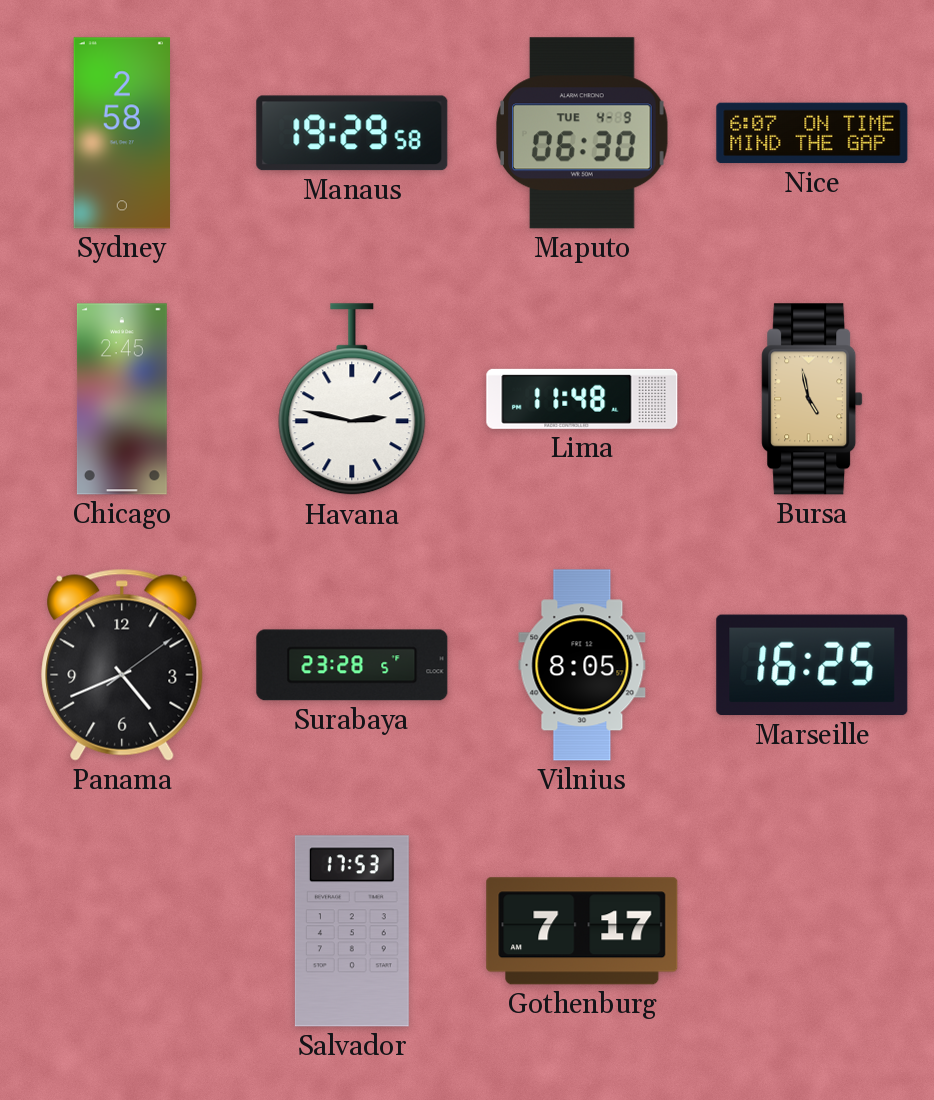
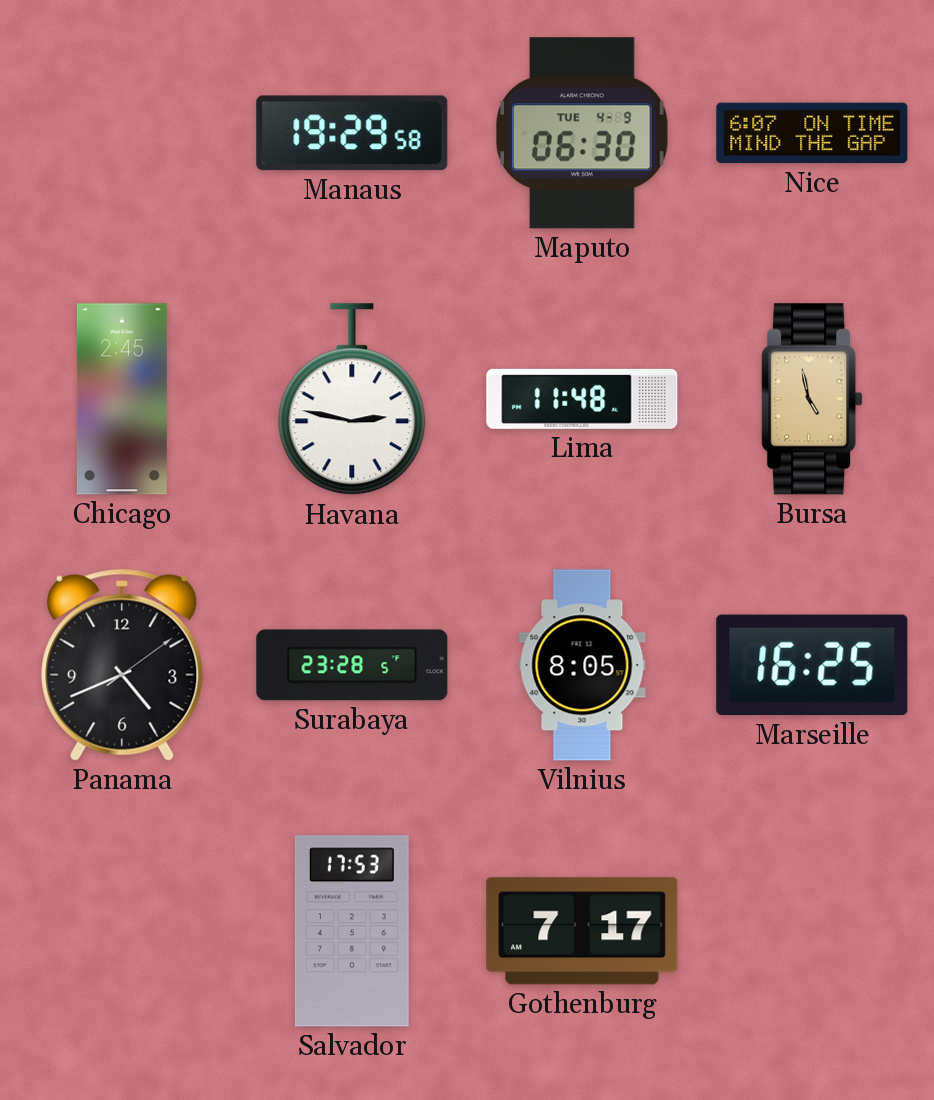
Sydney: 2:58 -> none
